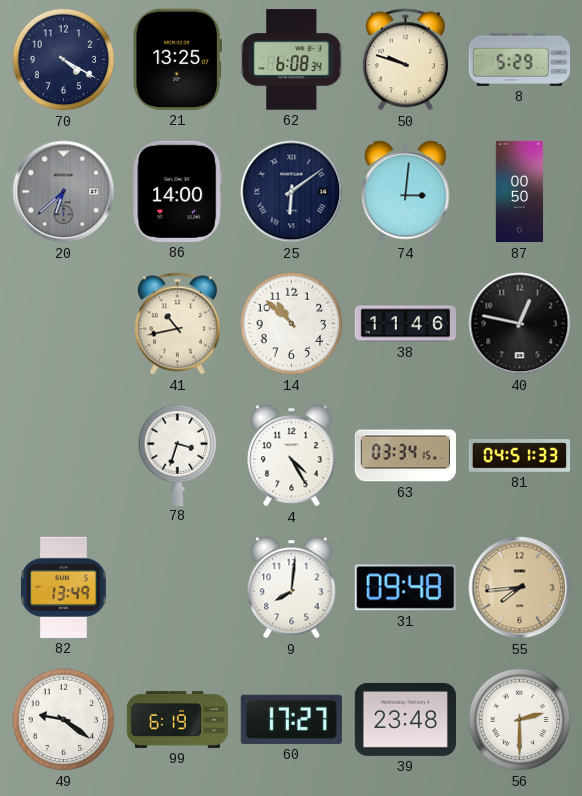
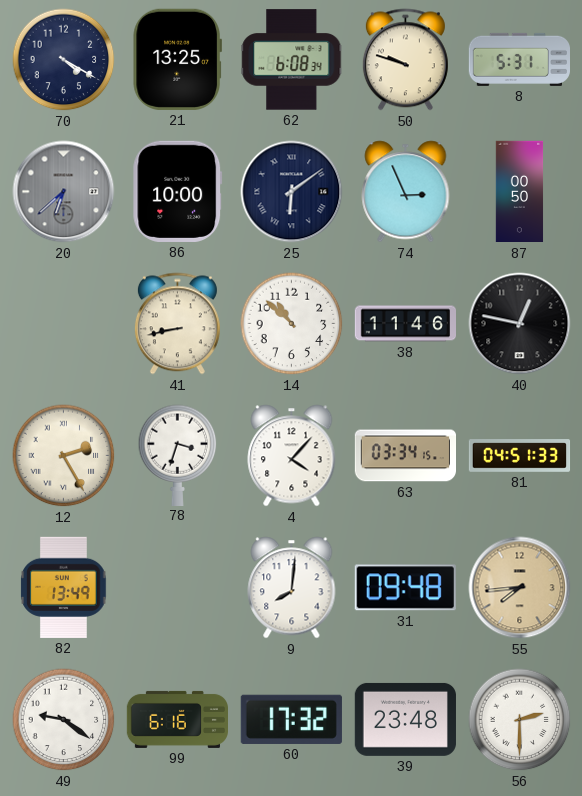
8: 5:29 -> 5:31
86: 14:00 -> 10:00
74: 3:01 -> 2:56
41: 10:43 -> 8:43
12: none -> 2:25
4: 4:25 -> 4:07
99: 6:19 -> 6:16
60: 17:27 -> 17:32
